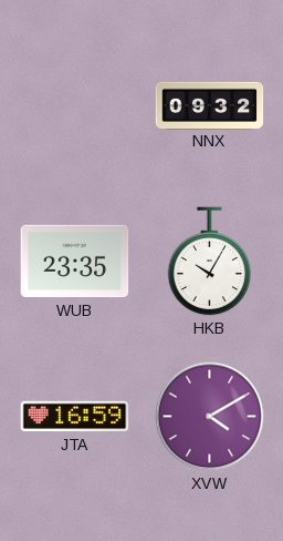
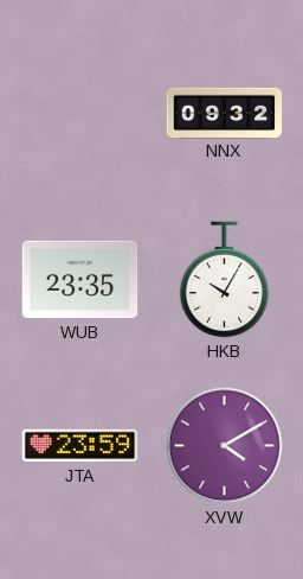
JTA: 16:59 -> 23:59
